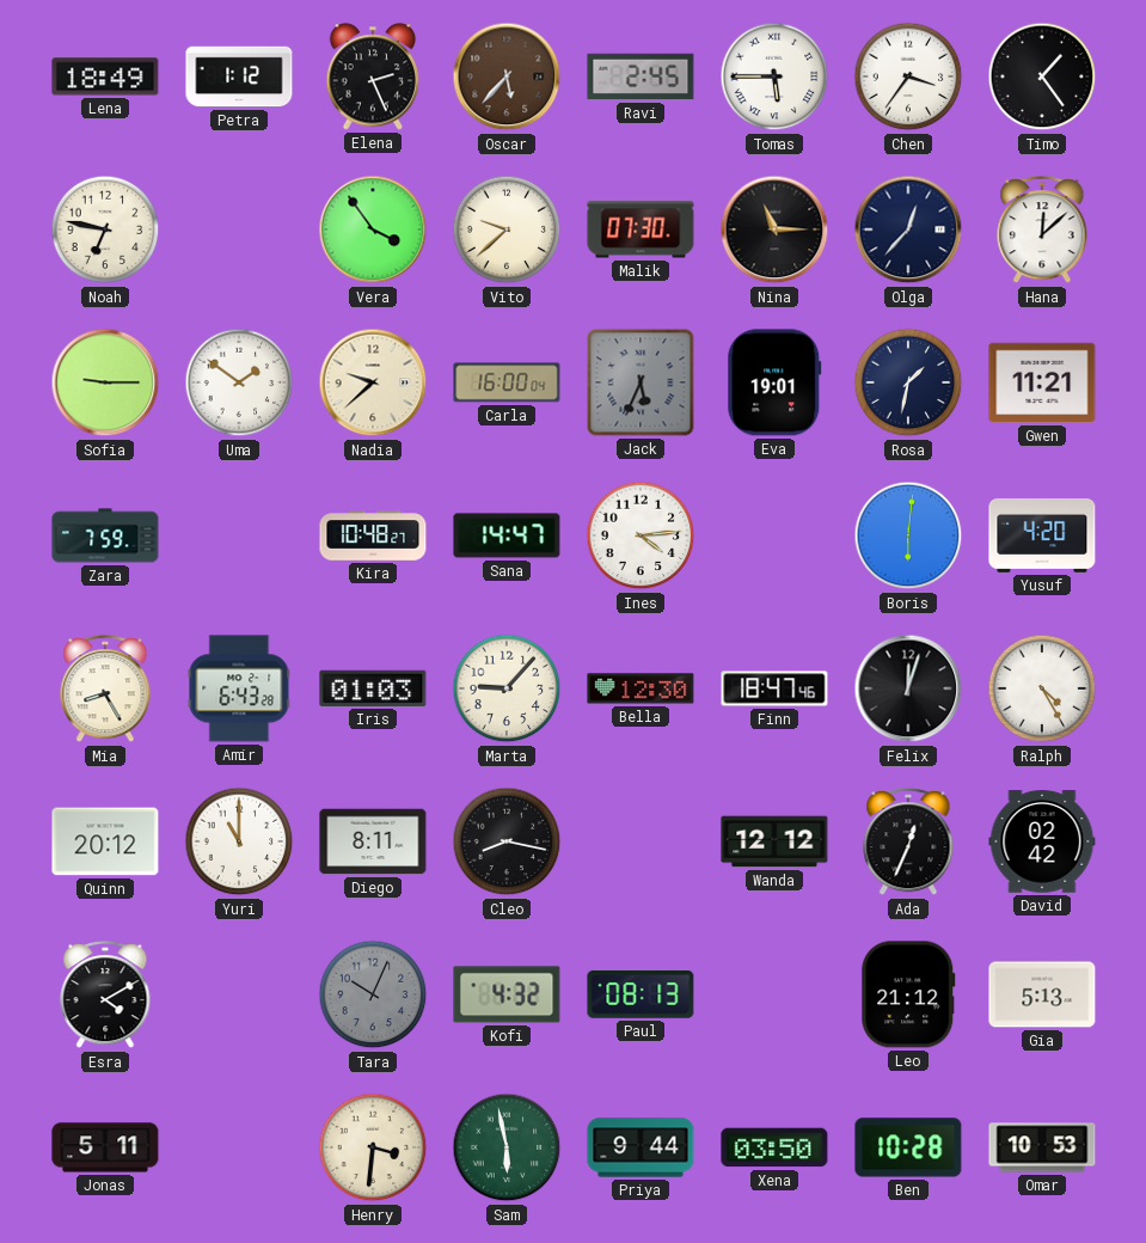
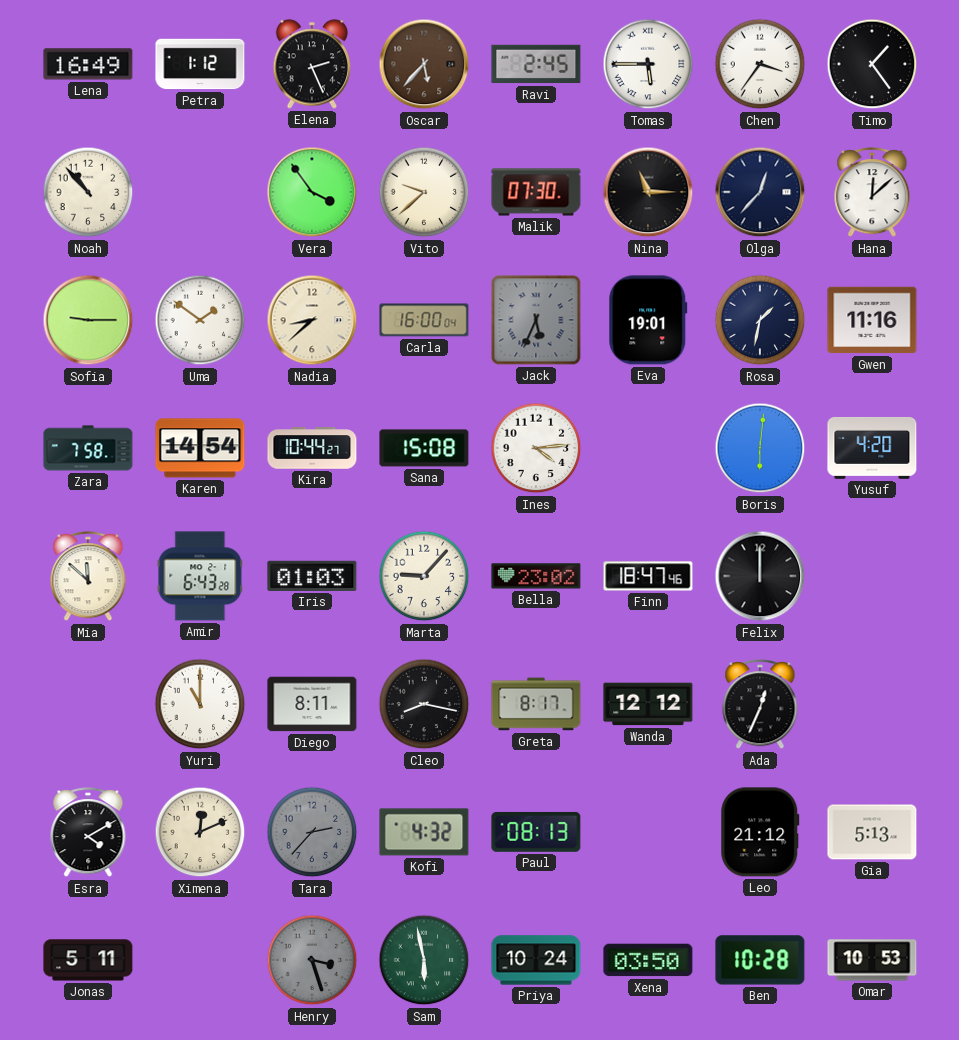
Lena: 18:49 -> 16:49
Noah: 6:47 -> 10:53
Nadia: 9:38 -> 8:38
Gwen: 11:21 -> 11:16
Zara: 7:59 -> 7:58
Karen: none -> 14:54
Kira: 10:48 -> 10:44
Sana: 14:47 -> 15:08
Mia: 8:25 -> 11:52
Bella: 12:30 -> 23:02
Felix: 12:03 -> 12:00
Ralph: 4:25 -> none
Quinn: 20:12 -> none
Greta: none -> 8:17
David: 02:42 -> none
Ximena: none -> 12:11
Tara: 10:04 -> 2:37
Henry: 3:31 -> 3:27
Henry dial: cream -> grey
Priya: 9:44 -> 10:24
